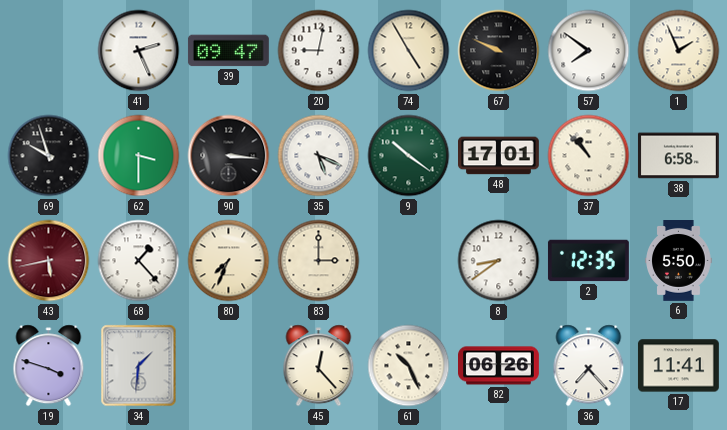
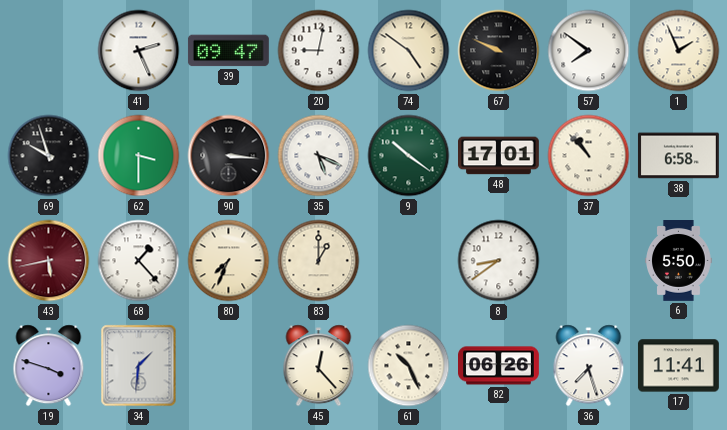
74: 4:55 -> 4:51
83: 3:00 -> 1:00
2: 12:35 -> none
36: 7:23 -> 7:27
